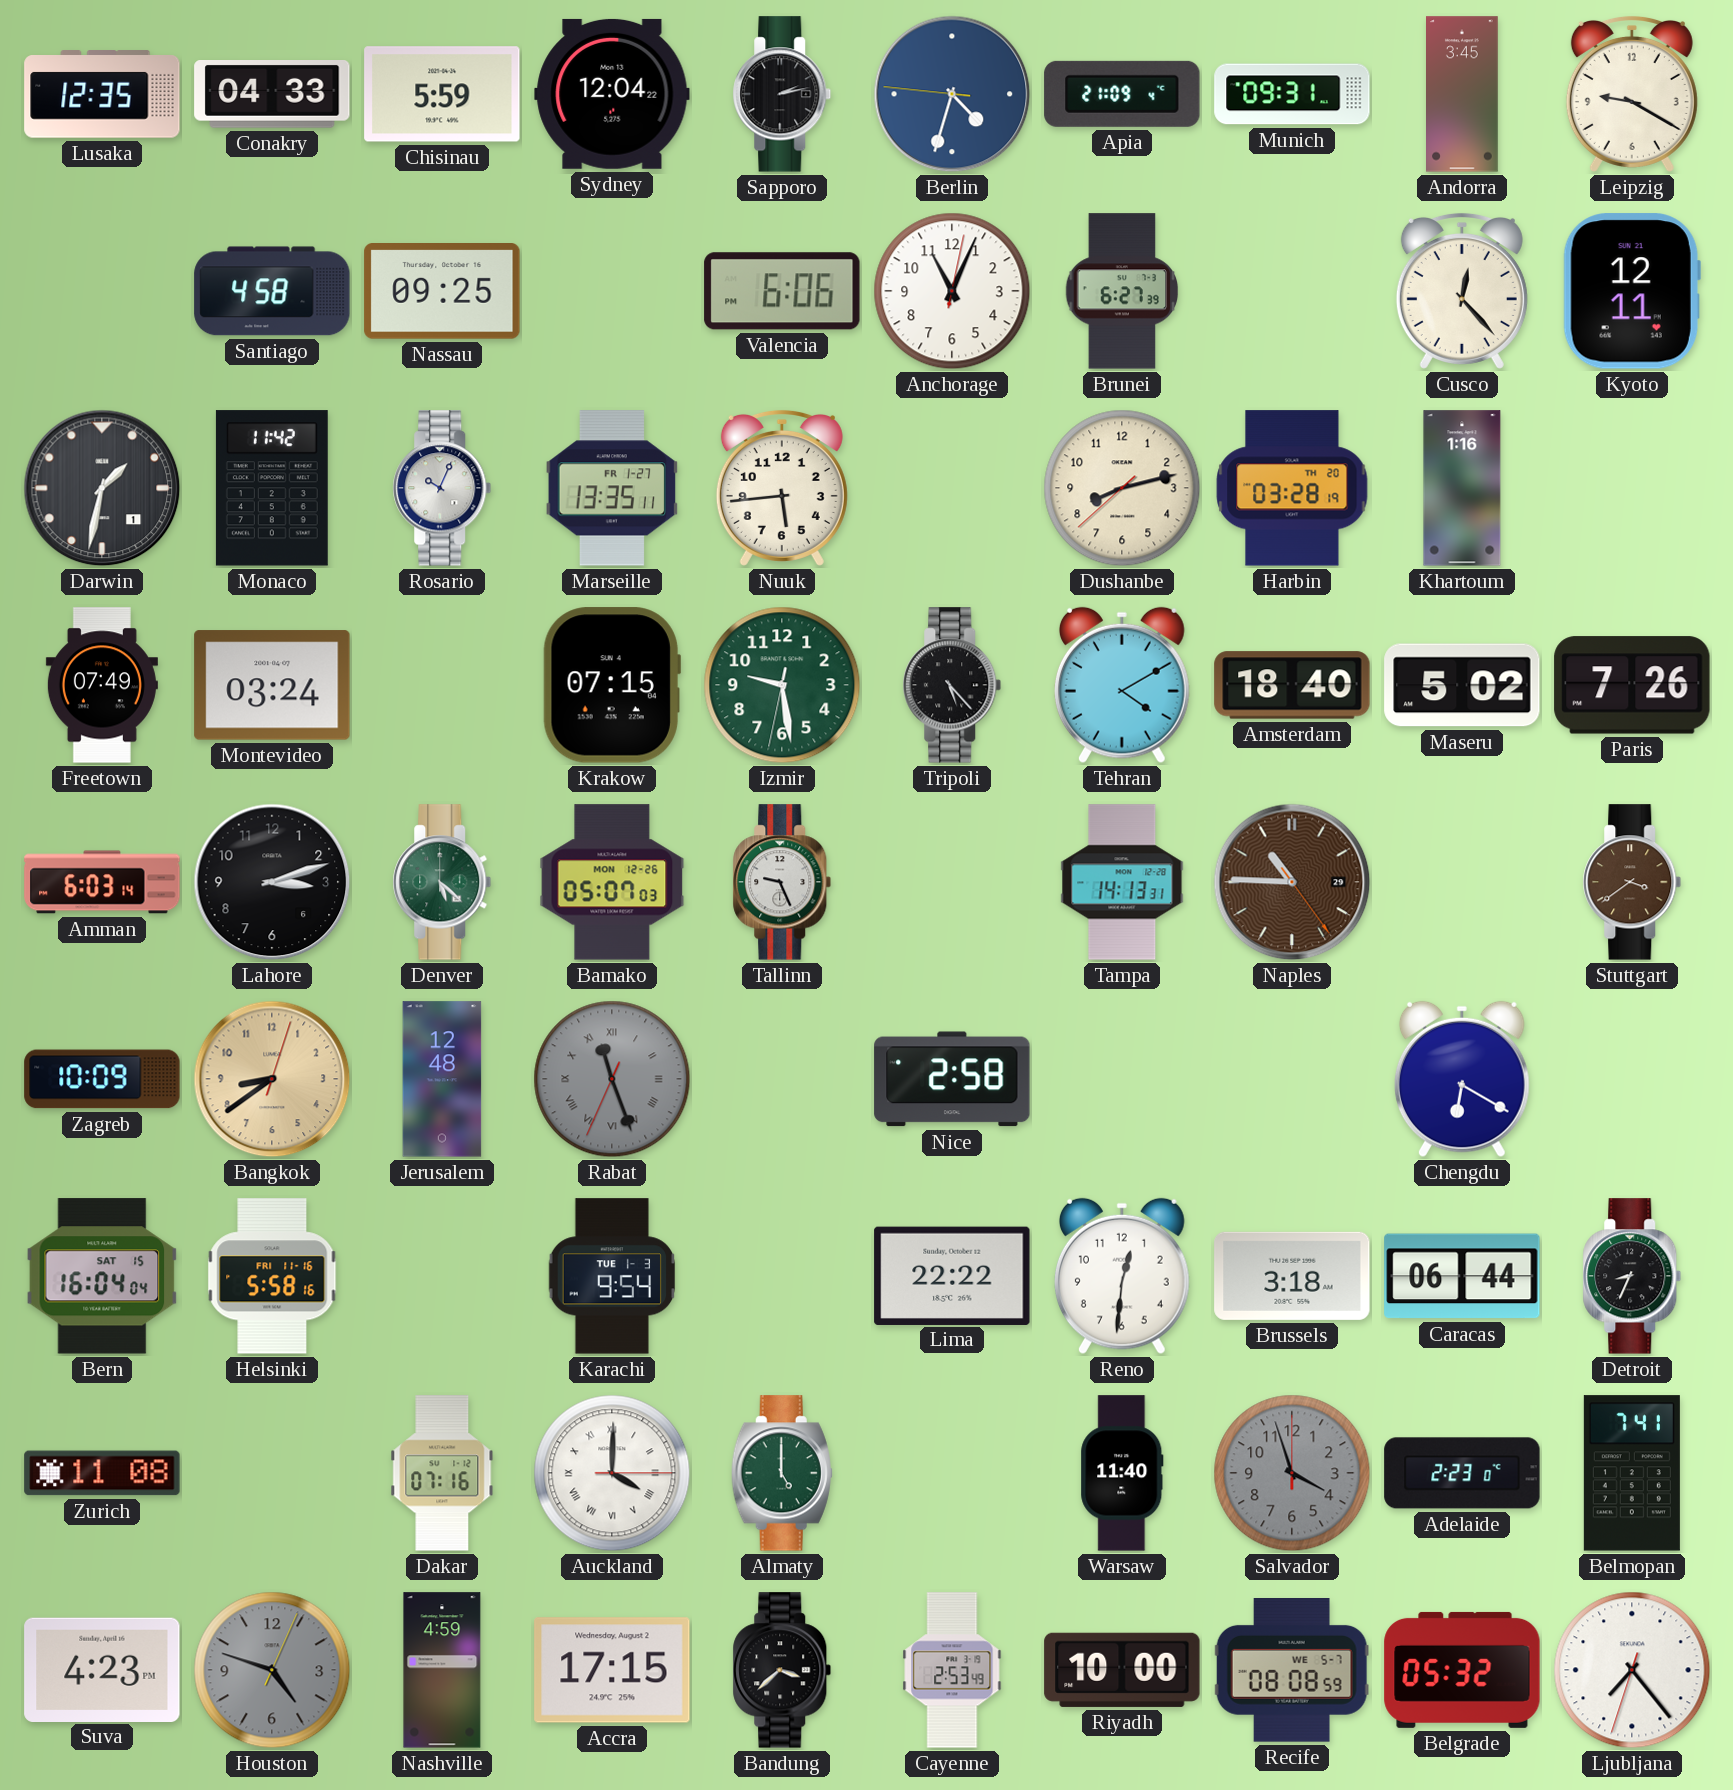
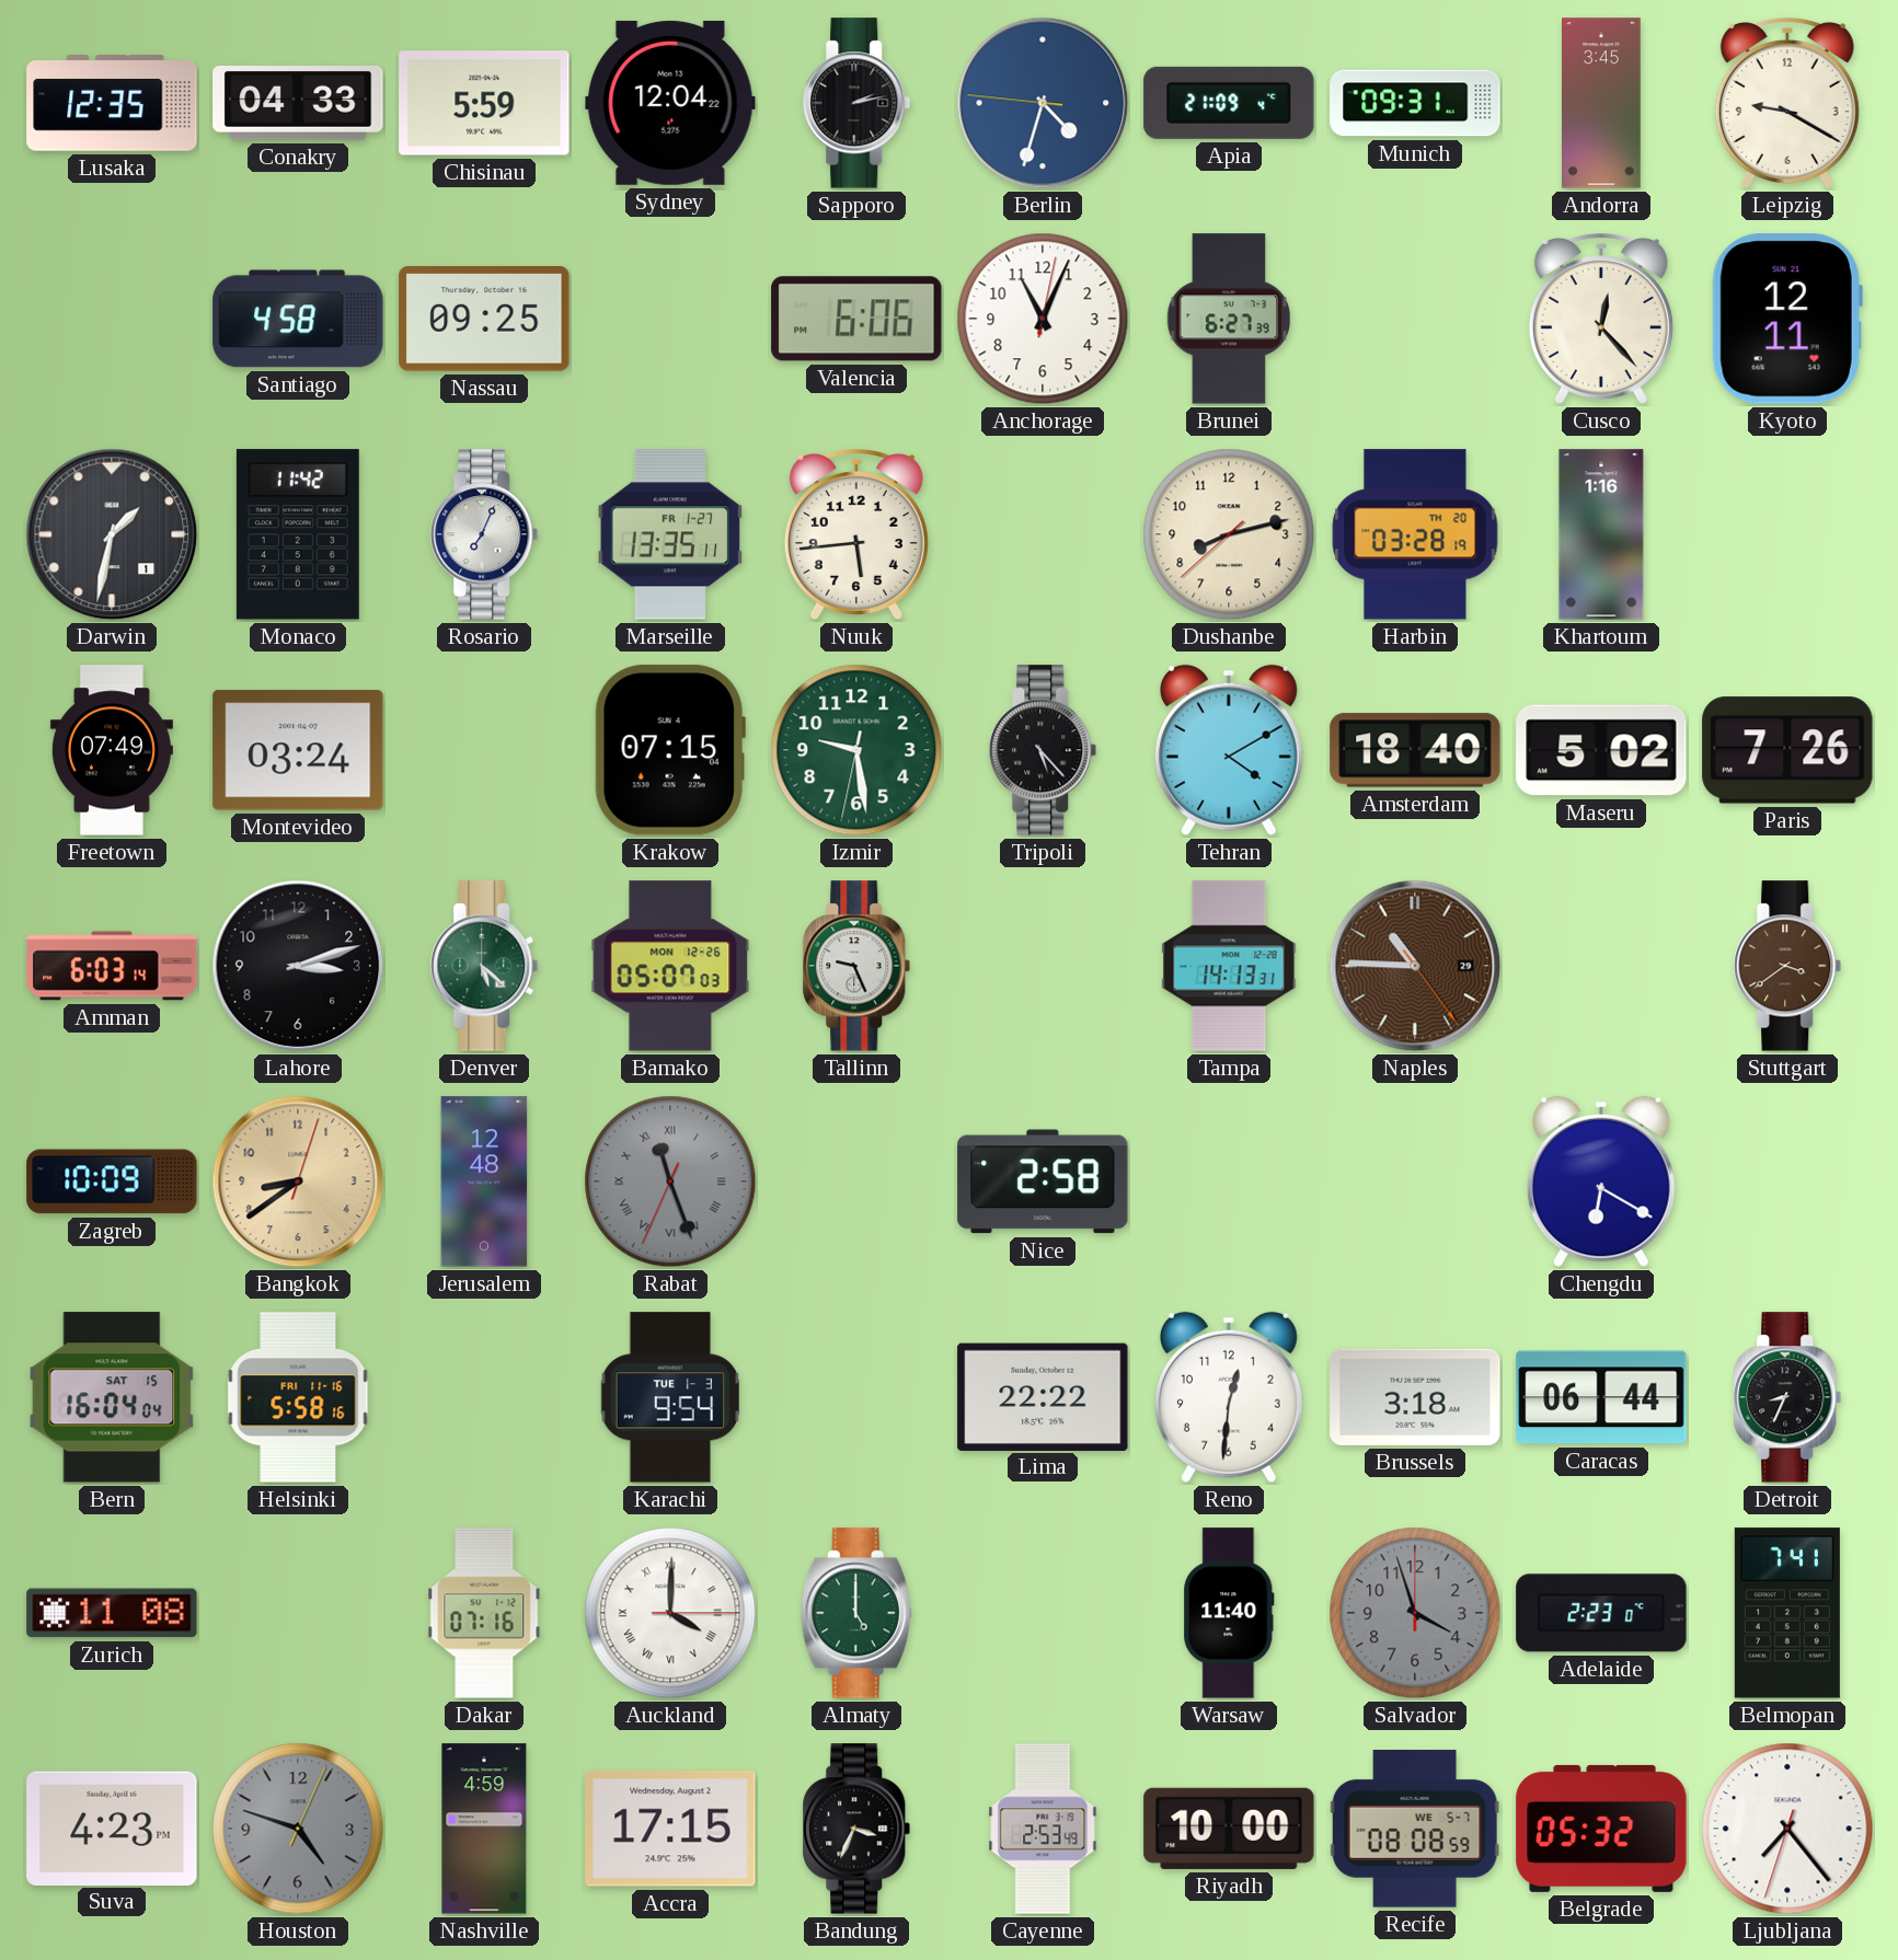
Rosario: 10:04 -> 7:04
Bandung: 3:38 -> 3:34
